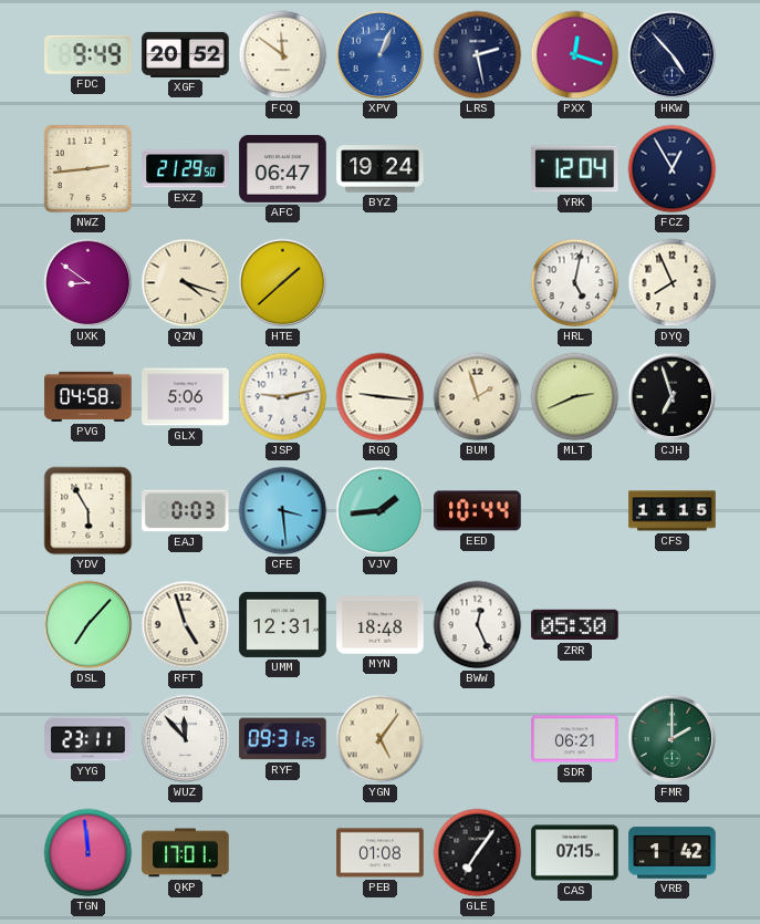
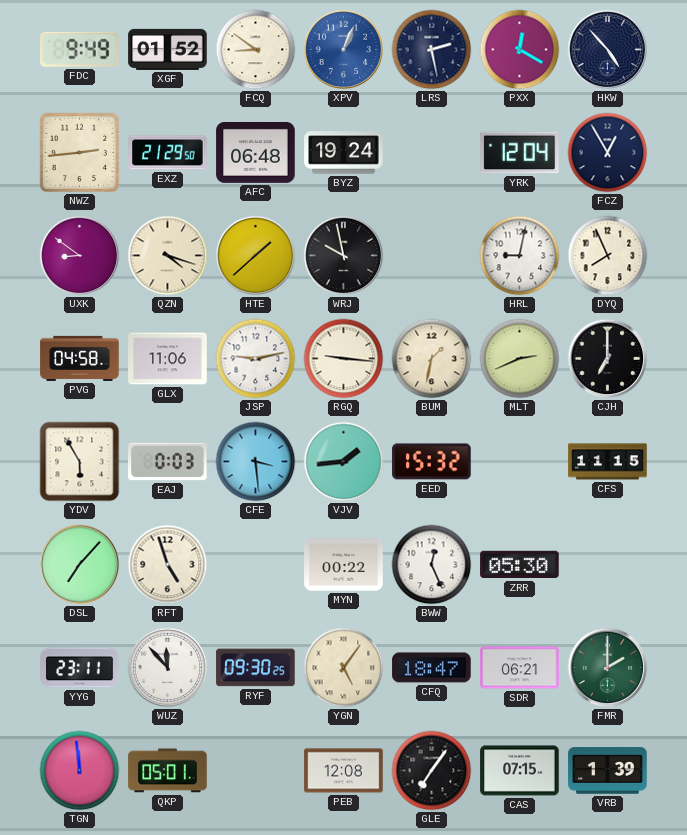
XGF: 20:52 -> 01:52
FCQ: 11:51 -> 8:51
PXX: 12:18 -> 12:20
AFC: 06:47 -> 06:48
WRJ: none -> 9:58
HRL: 5:02 -> 9:02
GLX: 5:06 -> 11:06
BUM: 1:57 -> 1:32
CJH: 6:57 -> 7:00
EED: 10:44 -> 15:32
UMM: 12:31 -> none
MYN: 18:48 -> 00:22
RYF: 09:31 -> 09:30
CFQ: none -> 18:47
QKP: 17:01 -> 05:01
PEB: 01:08 -> 12:08
VRB: 1:42 -> 1:39
